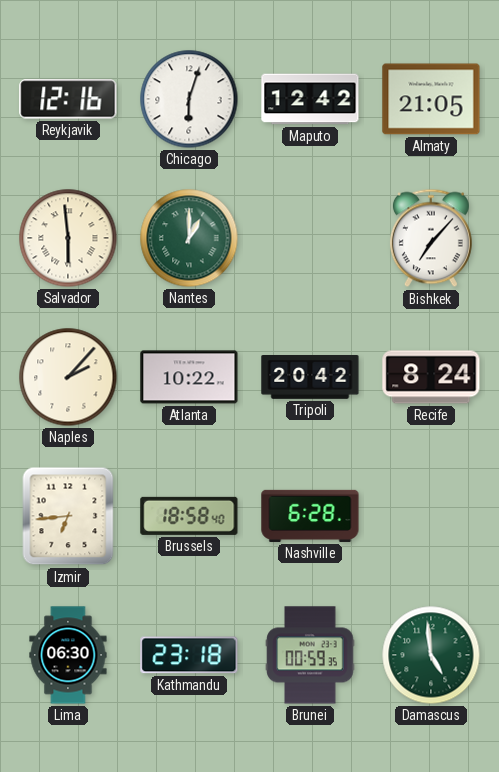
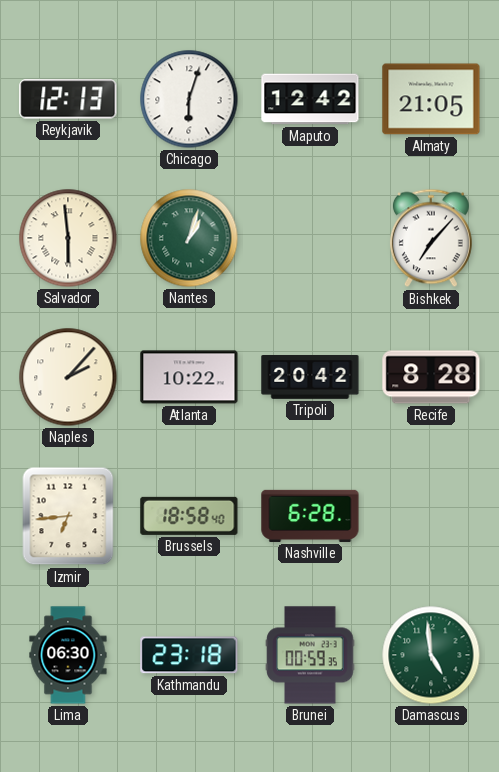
Reykjavik: 12:16 -> 12:13
Nantes: 1:00 -> 1:03
Recife: 8:24 -> 8:28
